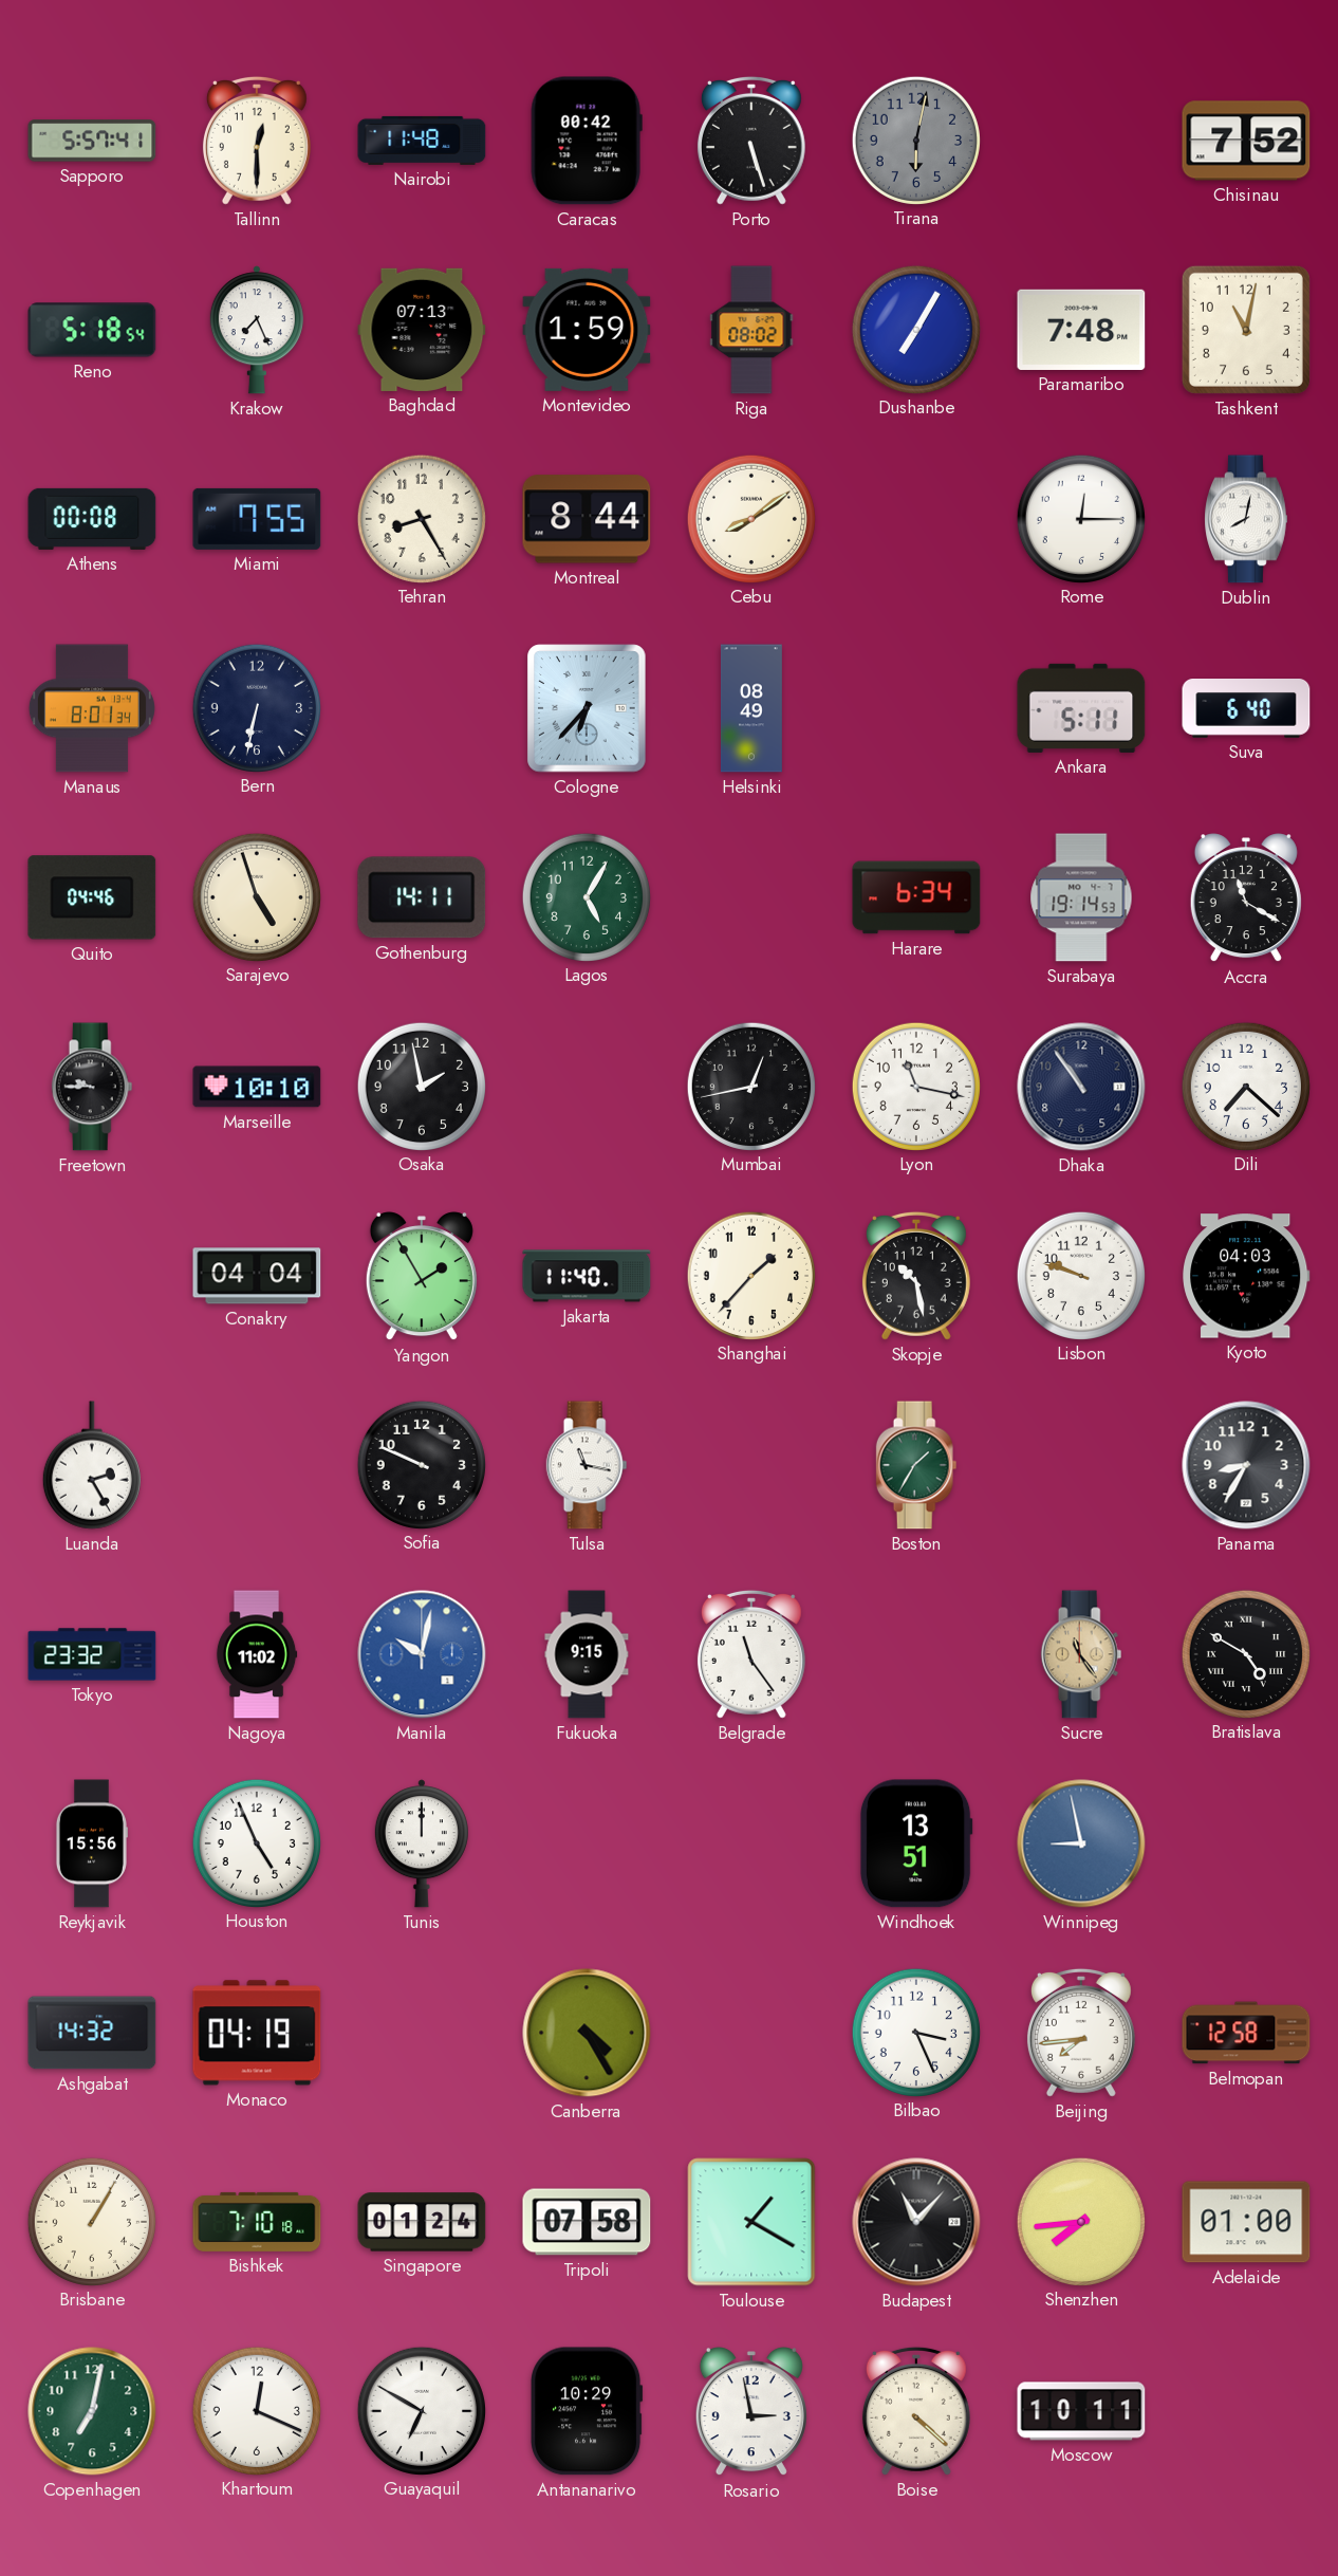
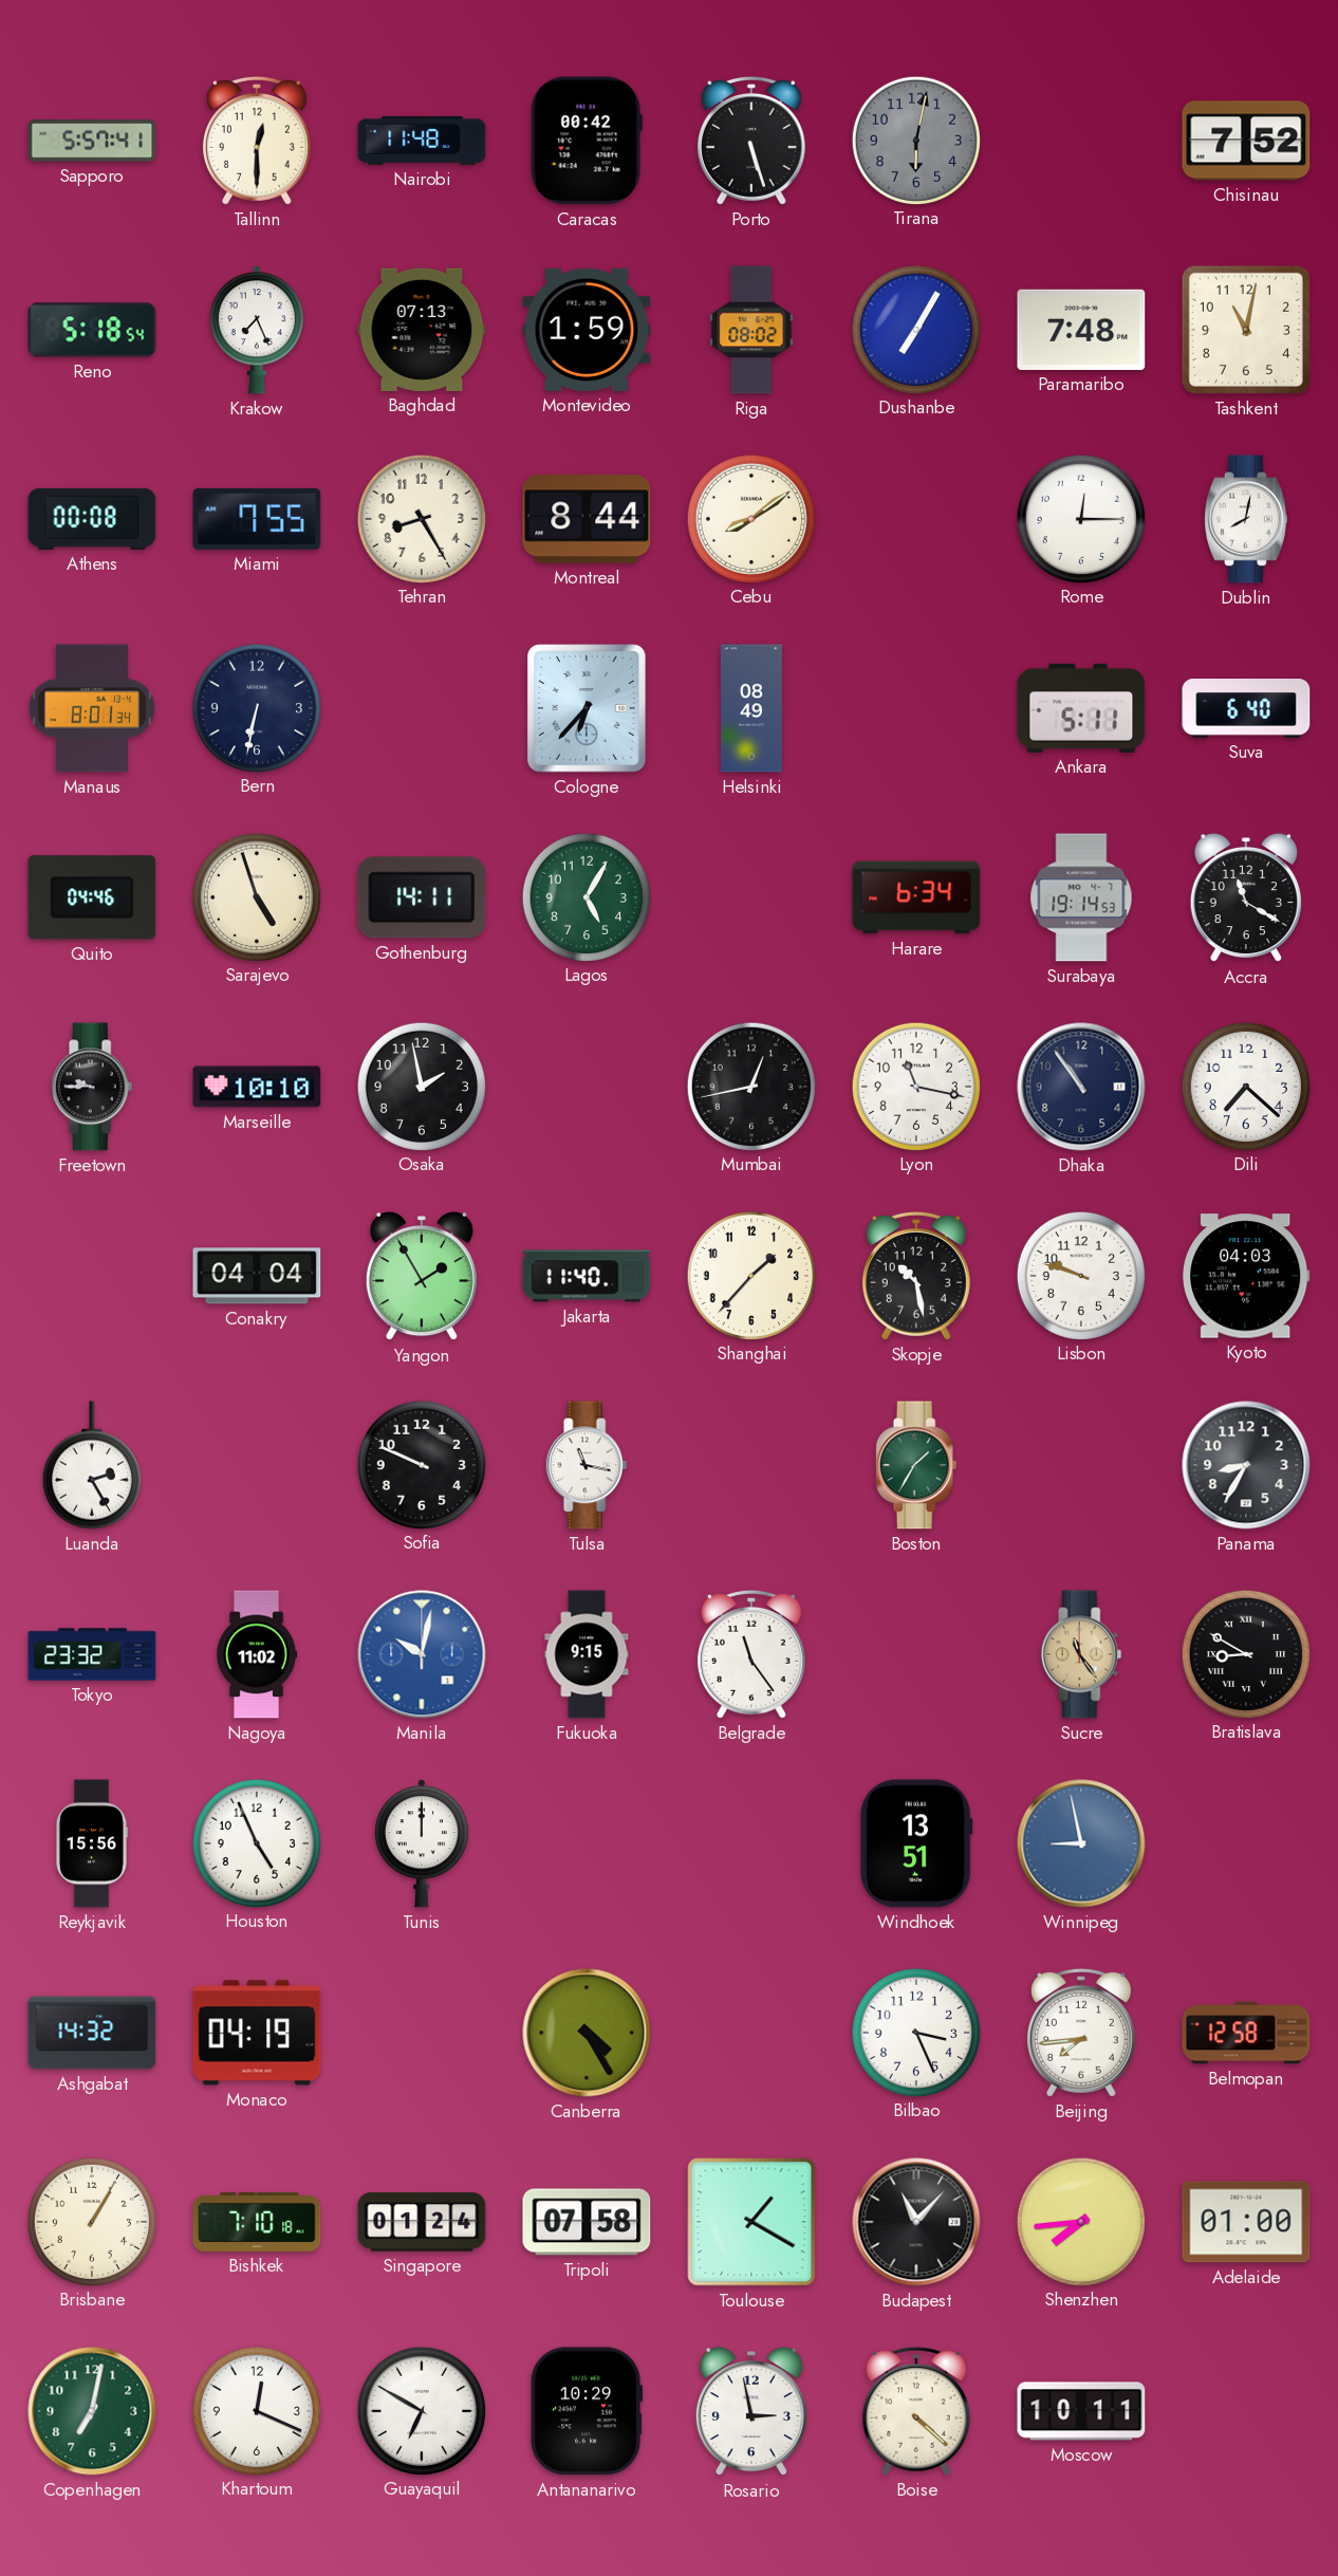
Bratislava: 4:50 -> 8:50
